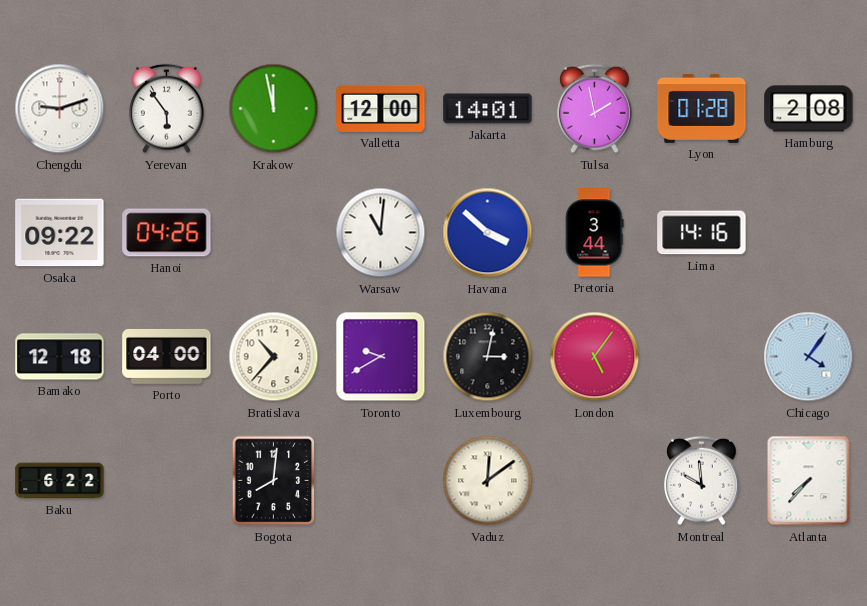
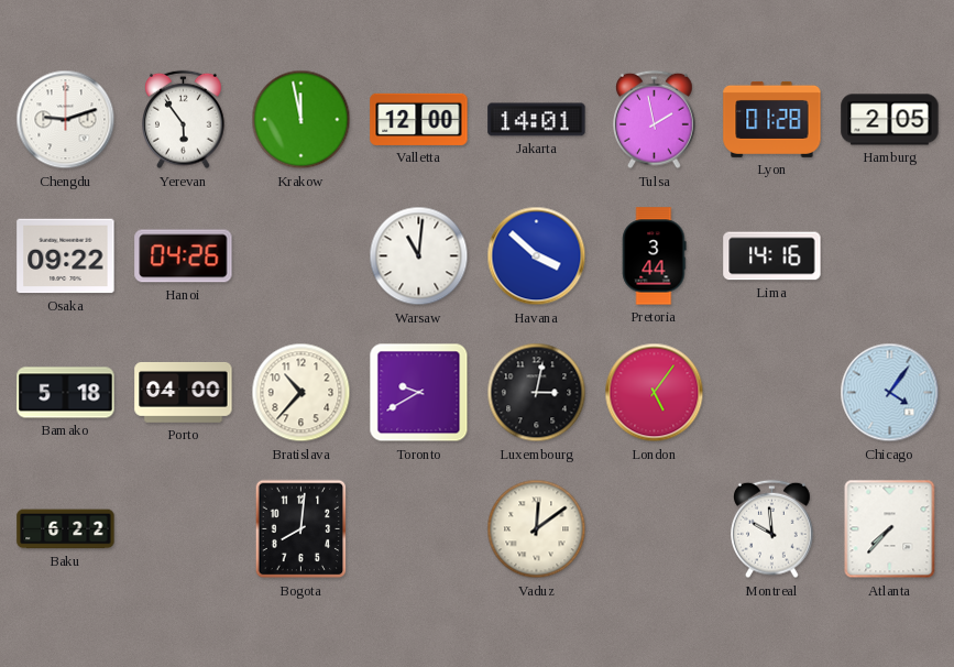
Hamburg: 2:08 -> 2:05
Bamako: 12:18 -> 5:18
